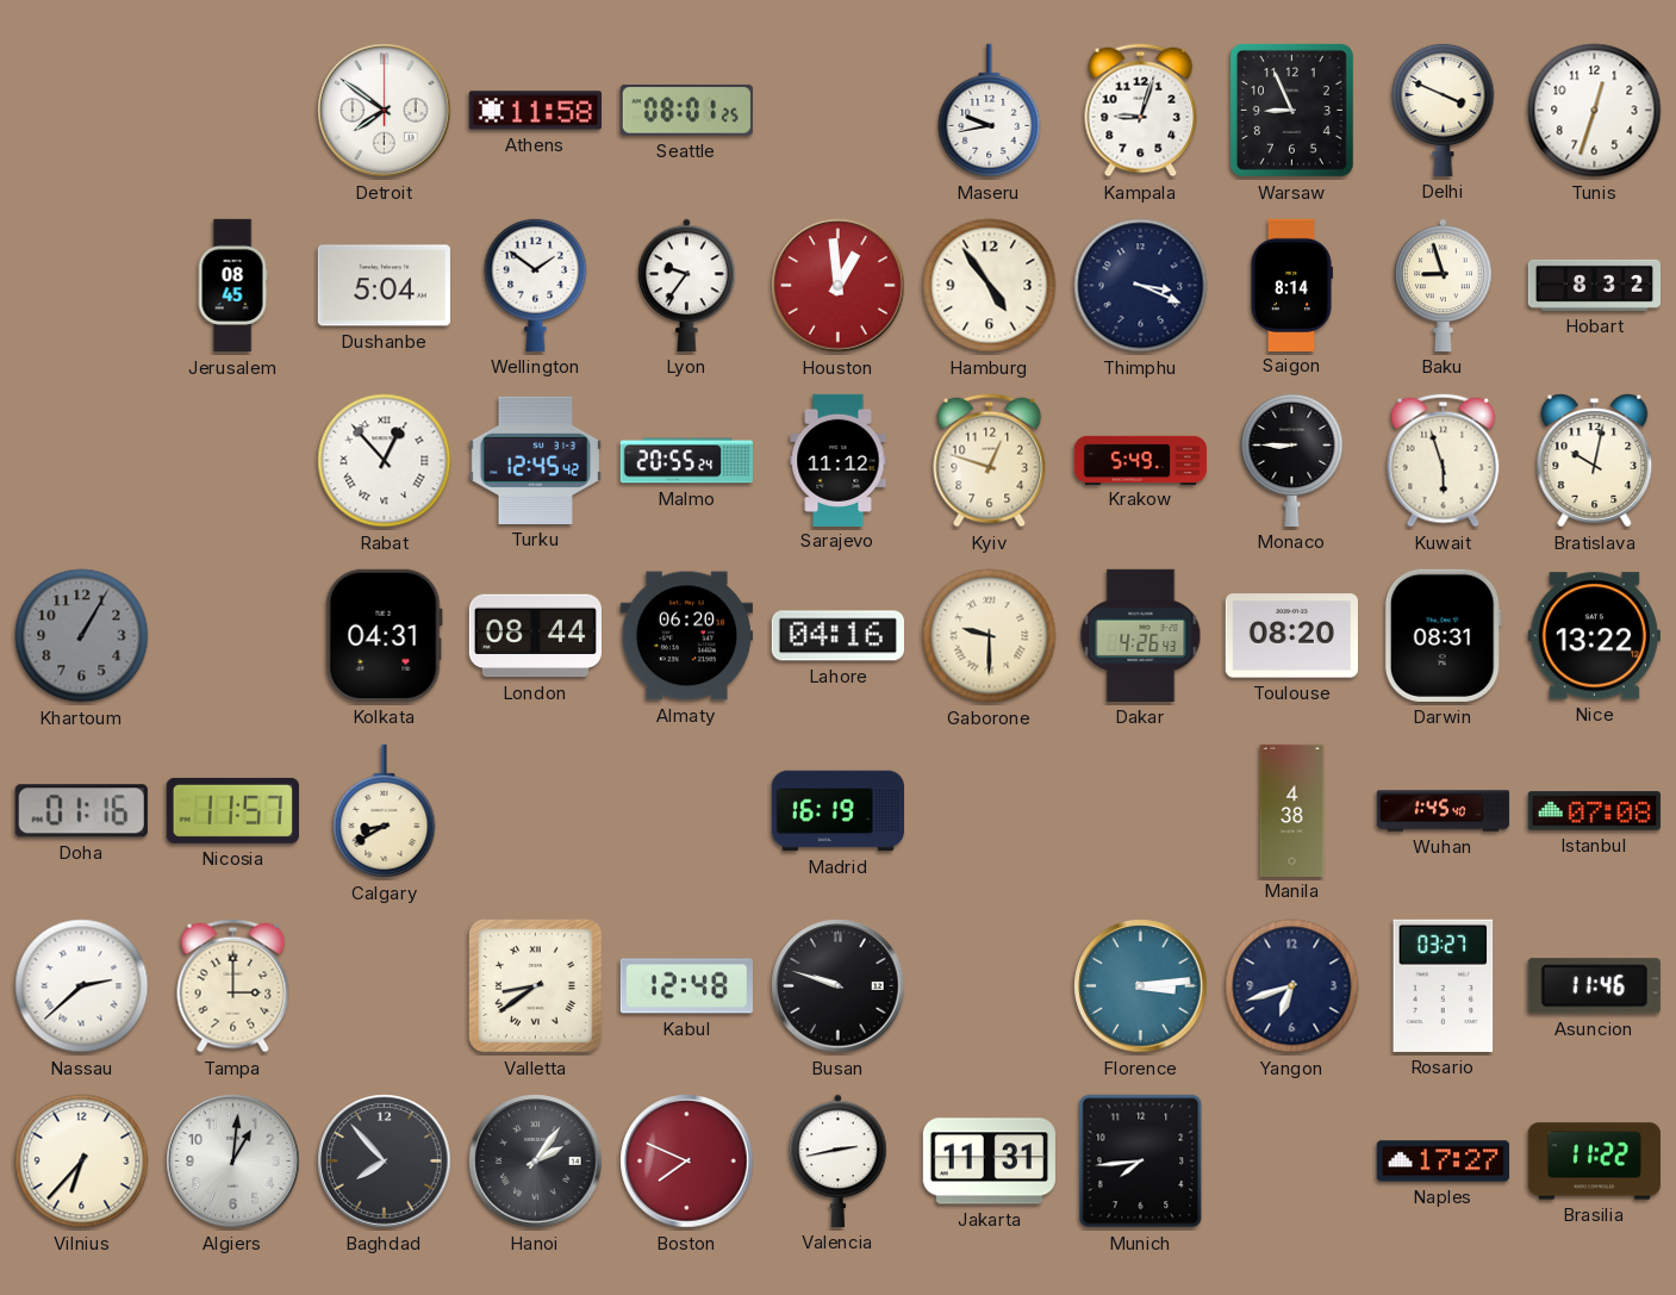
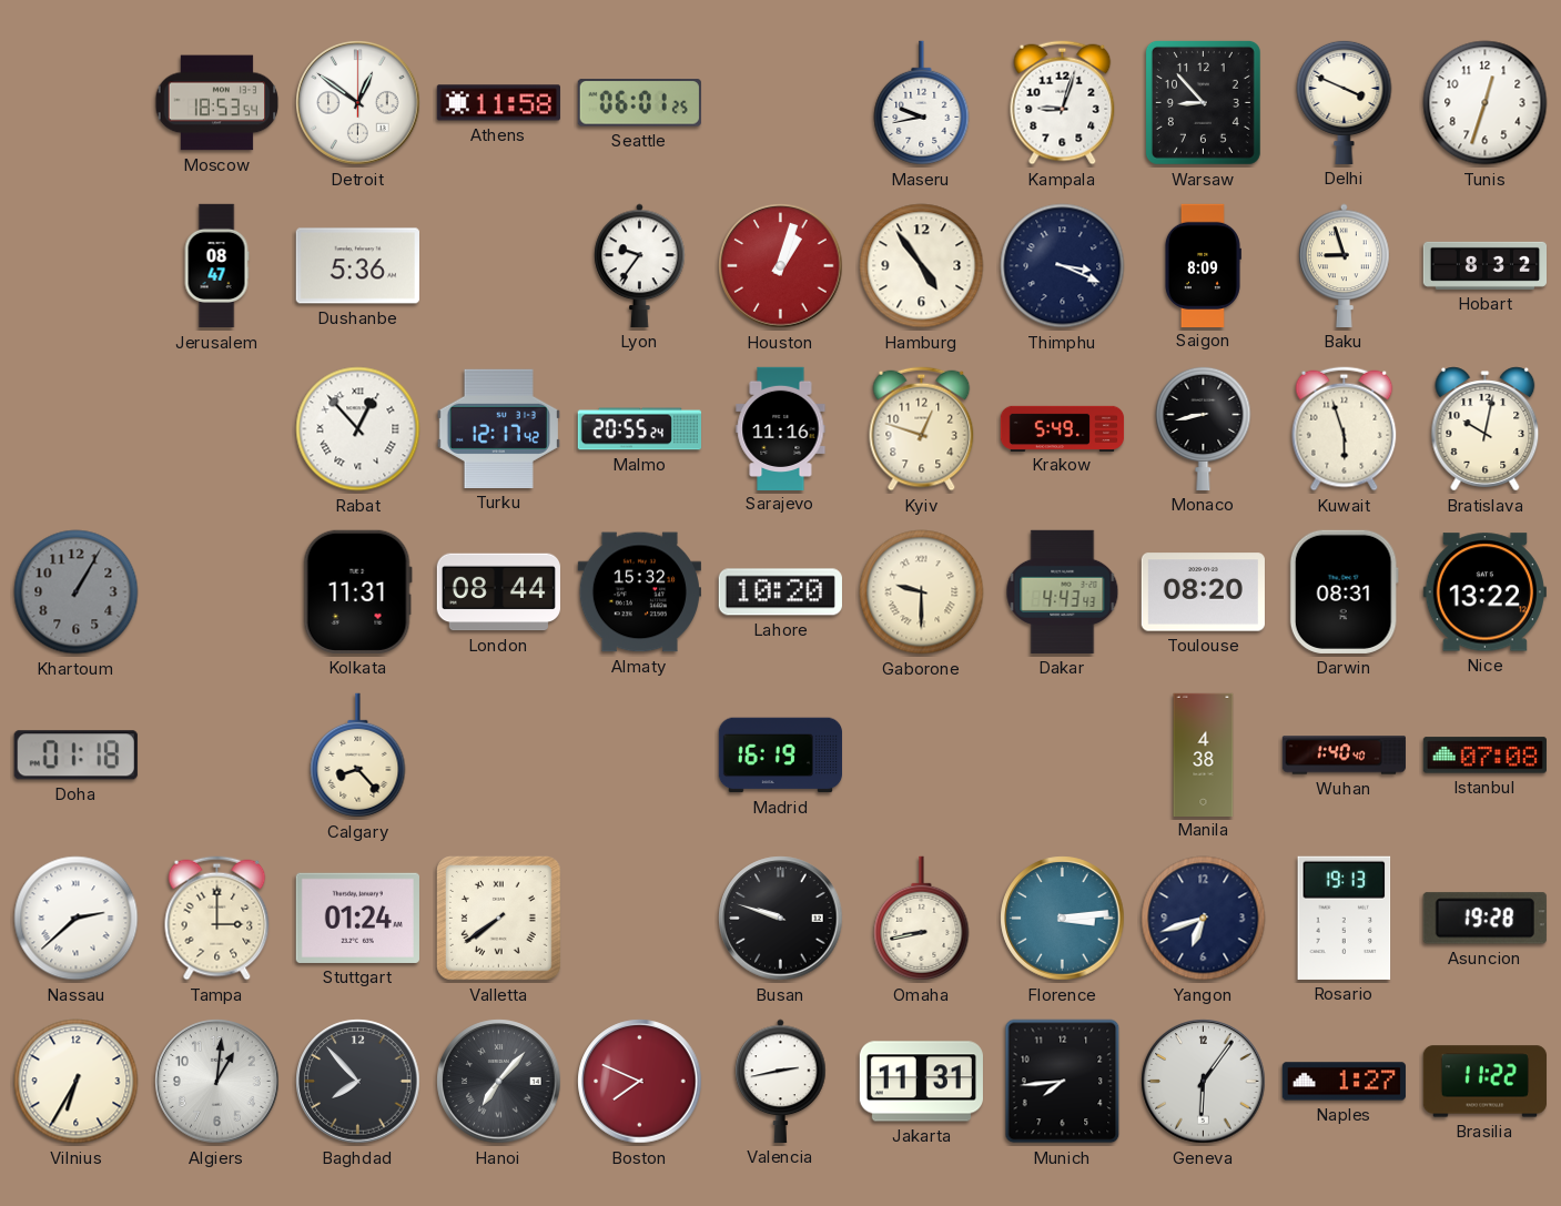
Moscow: none -> 18:53
Detroit: 7:51 -> 12:51
Seattle: 08:01 -> 06:01
Warsaw: 8:56 -> 8:53
Jerusalem: 08:45 -> 08:47
Dushanbe: 5:04 -> 5:36
Wellington: 1:51 -> none
Houston: 12:59 -> 1:03
Saigon: 8:14 -> 8:09
Turku: 12:45 -> 12:17
Sarajevo: 11:12 -> 11:16
Monaco: 8:45 -> 8:43
Kolkata: 04:31 -> 11:31
Almaty: 06:20 -> 15:32
Lahore: 04:16 -> 10:20
Dakar: 4:26 -> 4:43
Doha: 01:16 -> 01:18
Nicosia: 11:57 -> none
Calgary: 8:40 -> 8:23
Wuhan: 1:45 -> 1:40
Stuttgart: none -> 01:24
Valletta: 8:39 -> 7:39
Kabul: 12:48 -> none
Omaha: none -> 8:43
Rosario: 03:27 -> 19:13
Asuncion: 11:46 -> 19:28
Vilnius: 6:37 -> 6:35
Hanoi: 2:06 -> 7:07
Geneva: none -> 6:06
Naples: 17:27 -> 1:27
